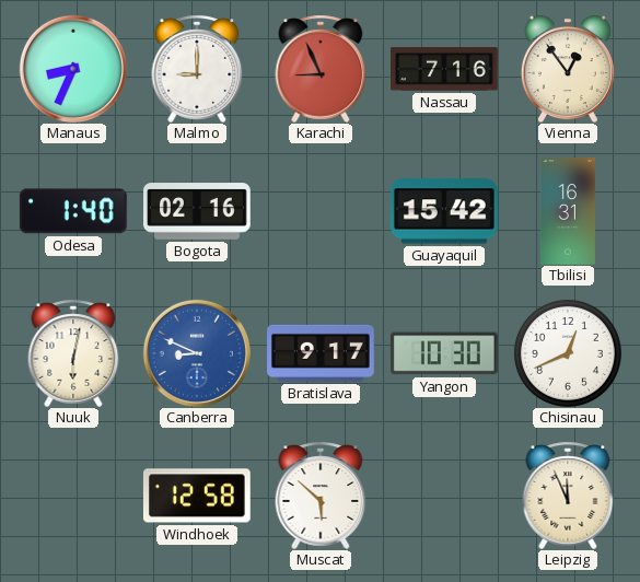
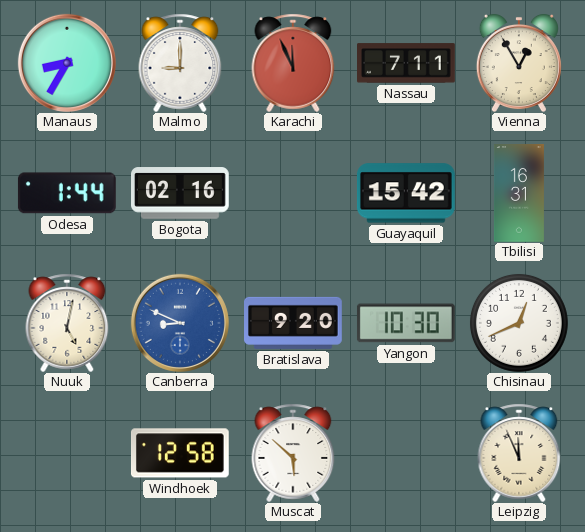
Manaus: 8:34 -> 8:35
Karachi: 8:56 -> 11:56
Nassau: 7:16 -> 7:11
Vienna: 12:54 -> 12:55
Odesa: 1:40 -> 1:44
Nuuk: 6:02 -> 5:02
Bratislava: 9:17 -> 9:20
